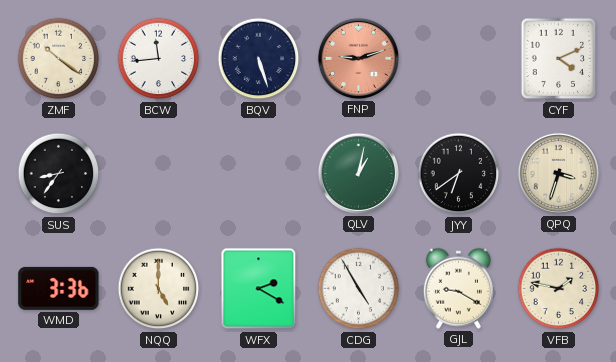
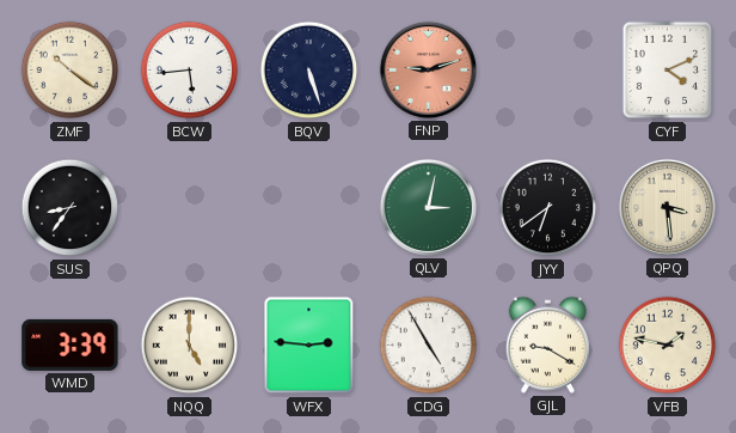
BCW: 11:44 -> 5:44
QLV: 1:02 -> 3:02
QPQ: 3:33 -> 3:29
WMD: 3:36 -> 3:39
WFX: 2:20 -> 2:46
